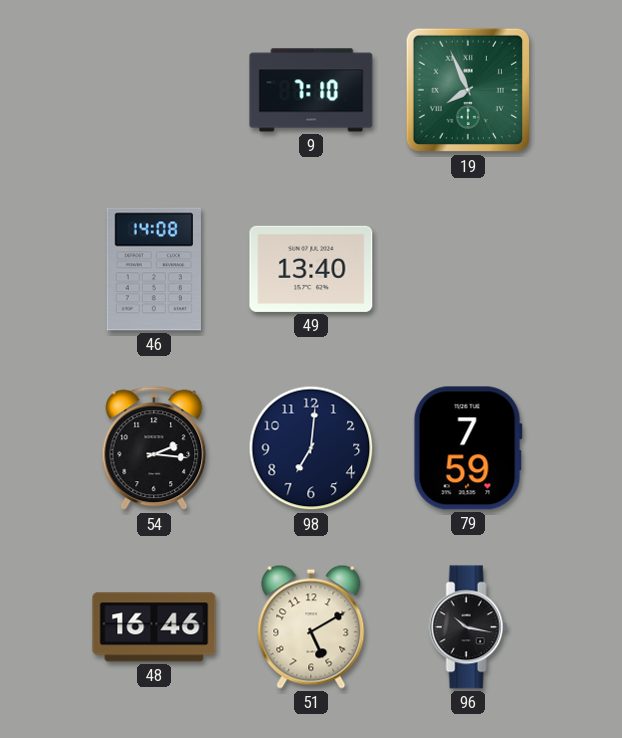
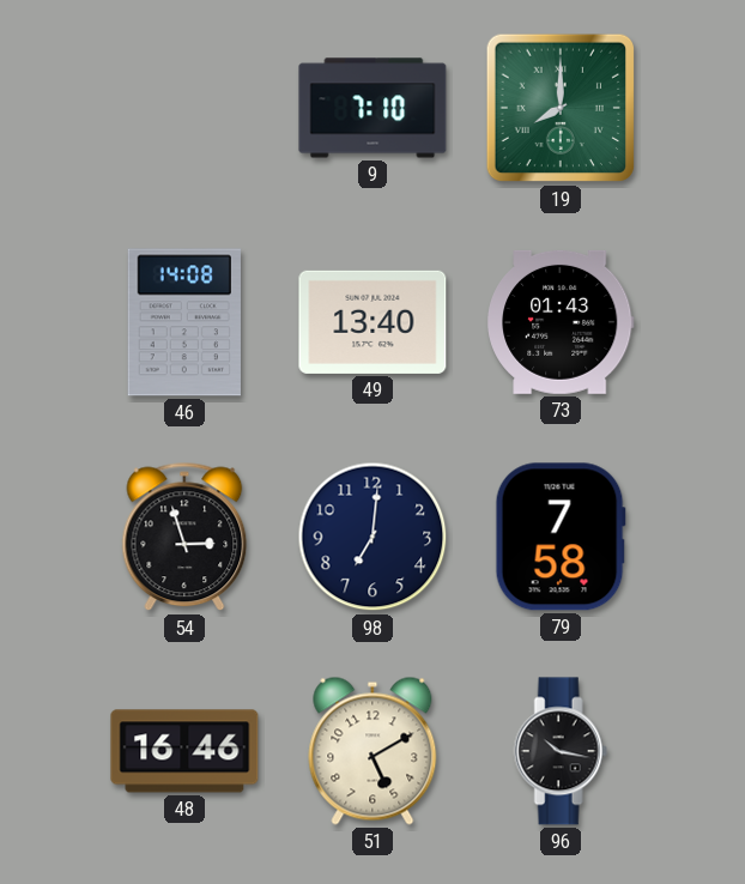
19: 7:56 -> 8:00
73: none -> 01:43
54: 2:16 -> 2:57
79: 7:59 -> 7:58
